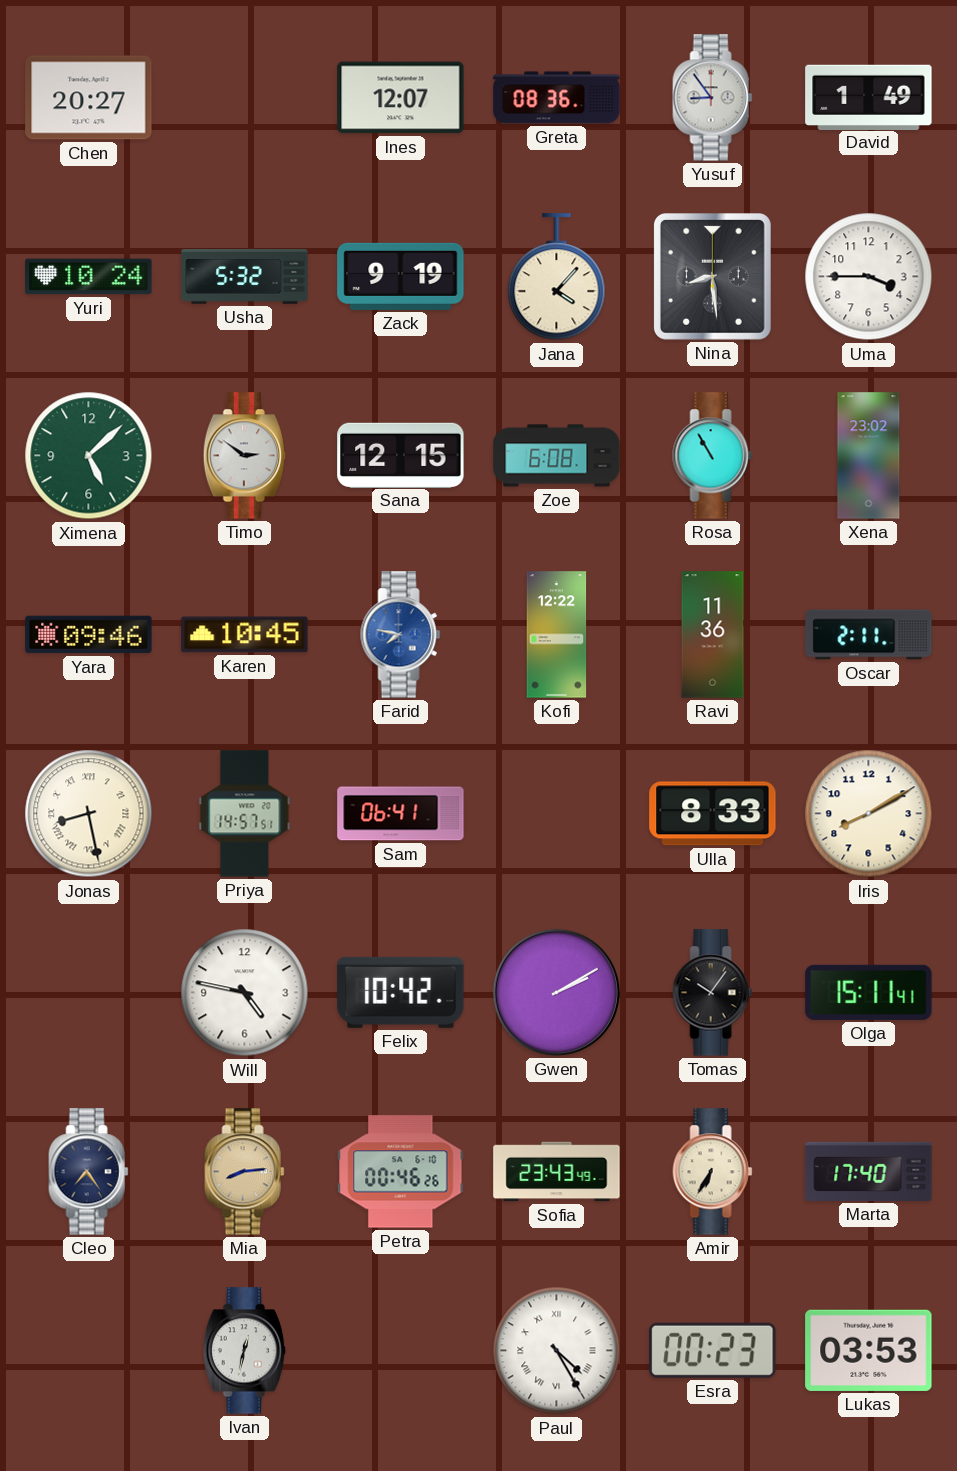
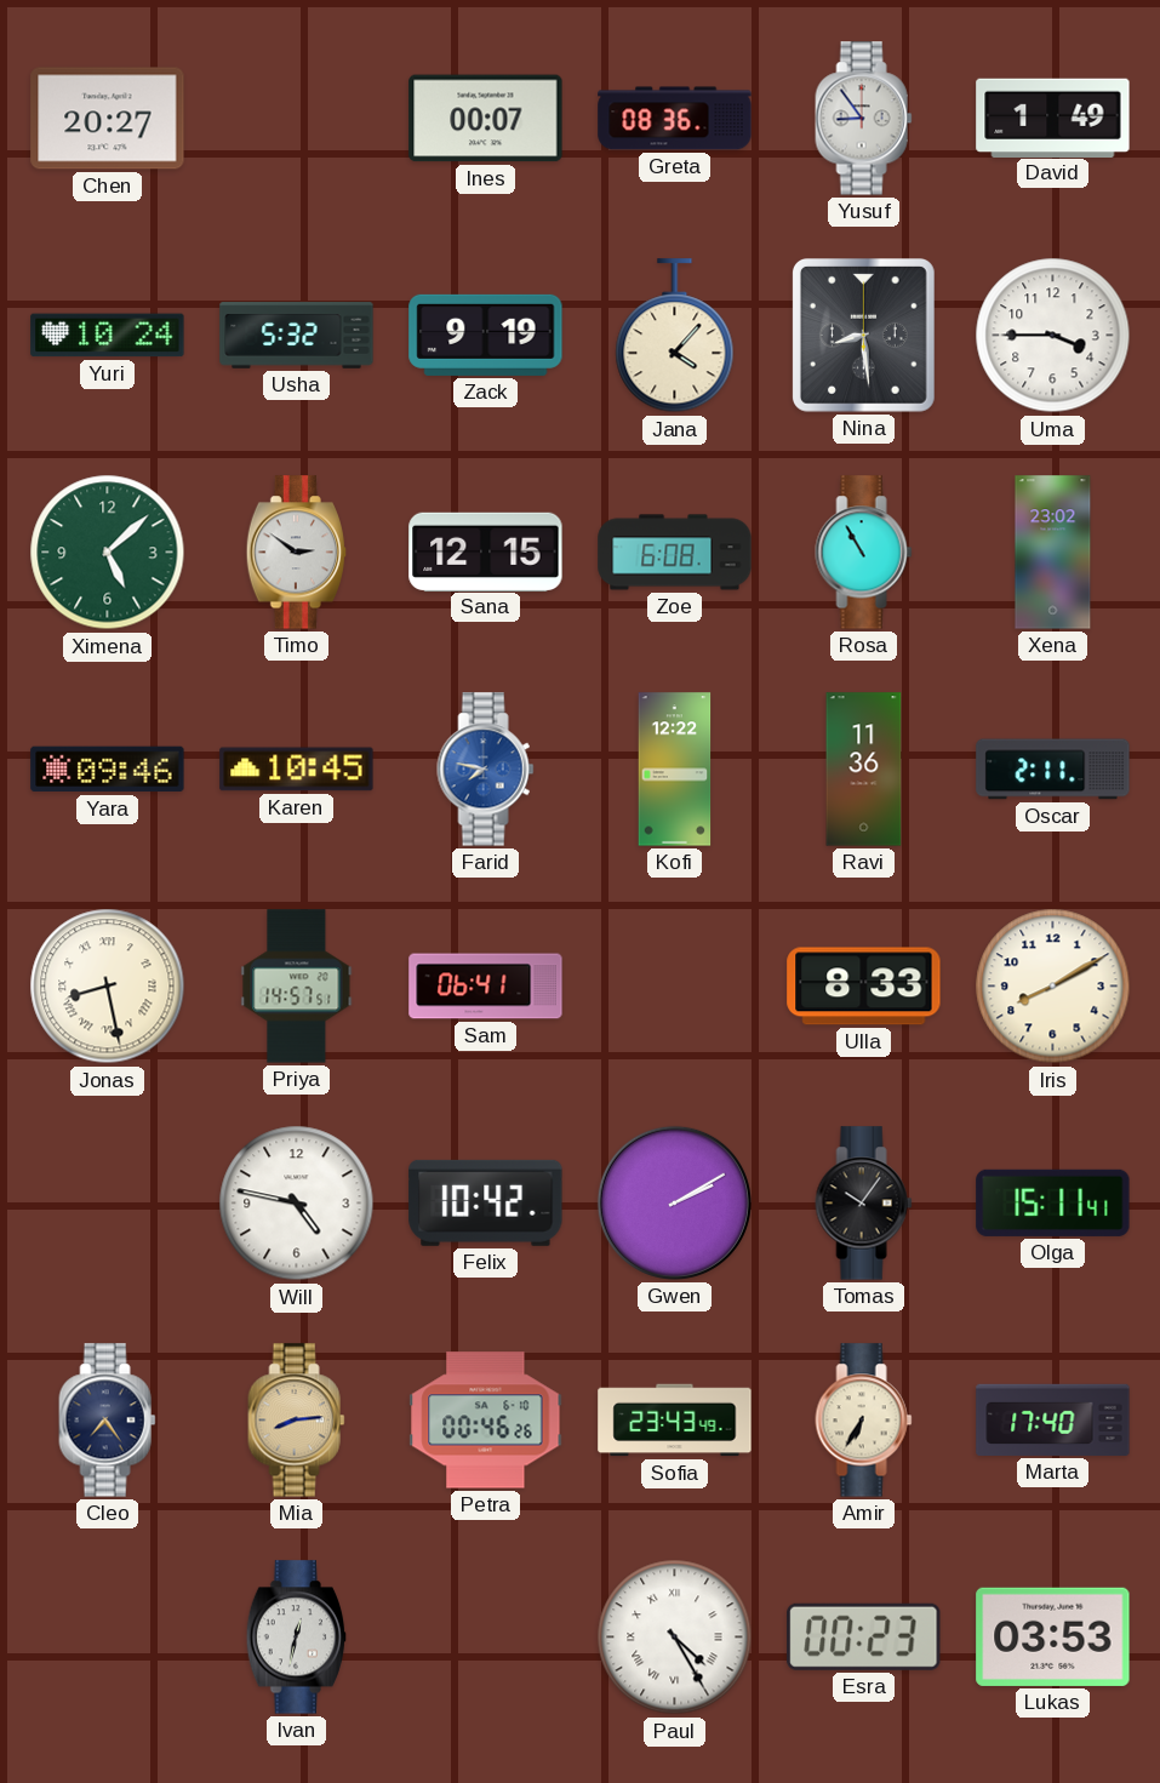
Ines: 12:07 -> 00:07
